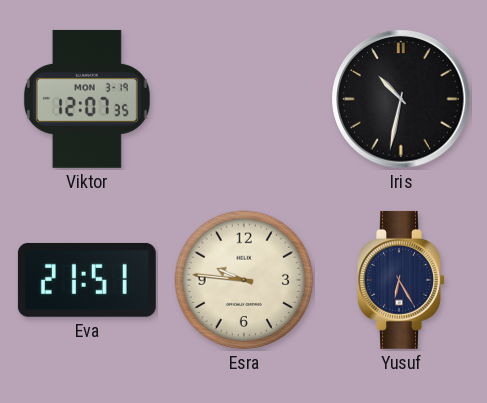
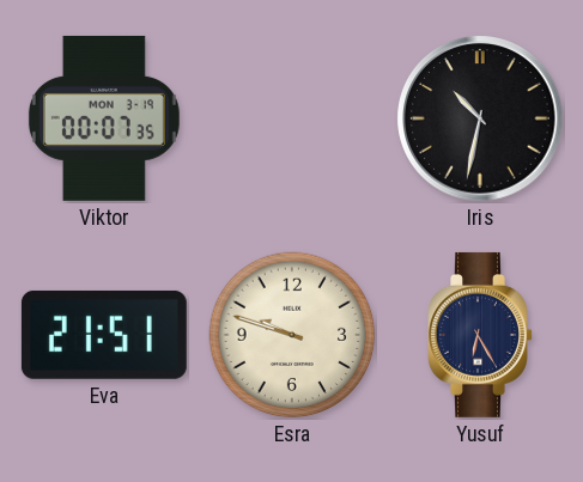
Viktor: 12:07 -> 00:07
Esra: 9:46 -> 9:48
